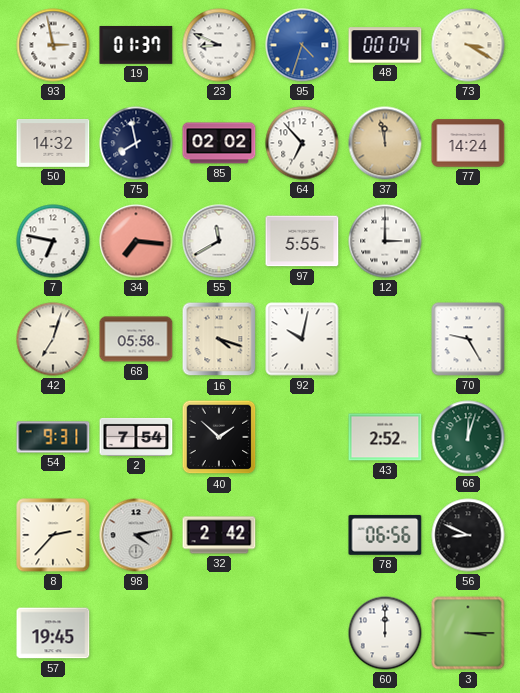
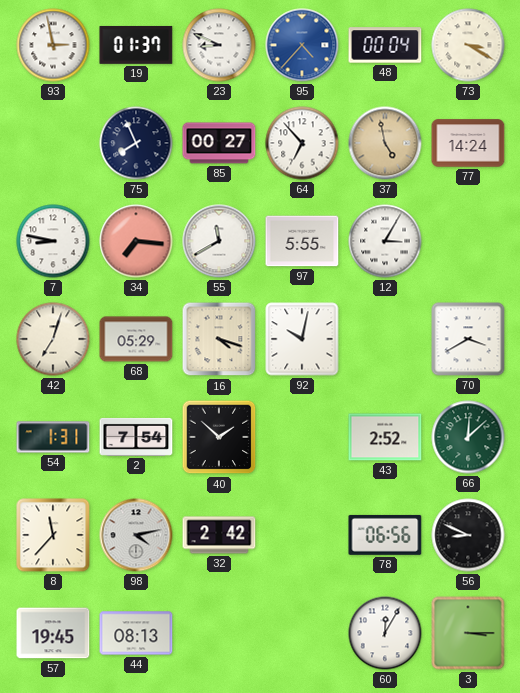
95: 4:33 -> 4:37
50: 14:32 -> none
75: 7:58 -> 7:56
85: 02:02 -> 00:27
37: 11:58 -> 4:58
7: 6:47 -> 8:47
12: 3:00 -> 3:05
68: 05:58 -> 05:29
70: 9:25 -> 3:40
54: 9:31 -> 1:31
66: 12:03 -> 12:08
8: 2:37 -> 11:37
44: none -> 08:13
60: 12:00 -> 12:05
